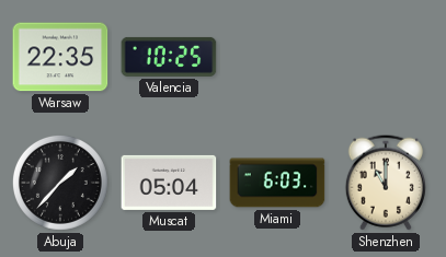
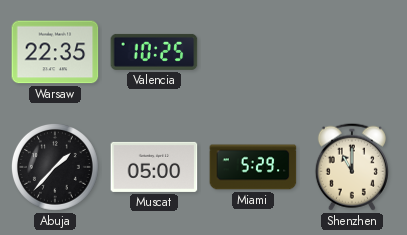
Muscat: 05:04 -> 05:00
Miami: 6:03 -> 5:29
